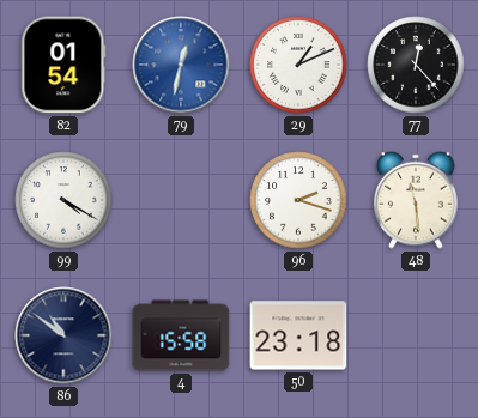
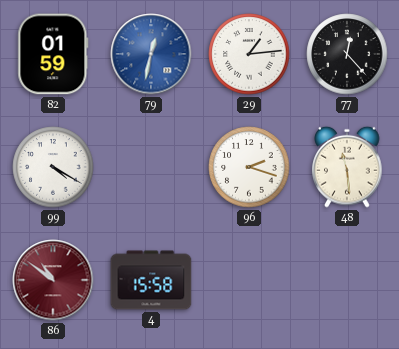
82: 01:54 -> 01:59
29: 1:11 -> 1:14
86 dial: navy -> burgundy
50: 23:18 -> none
